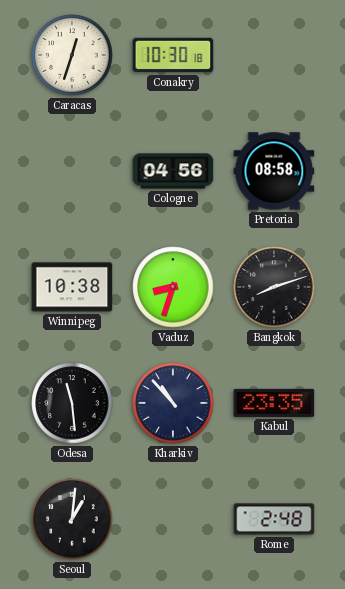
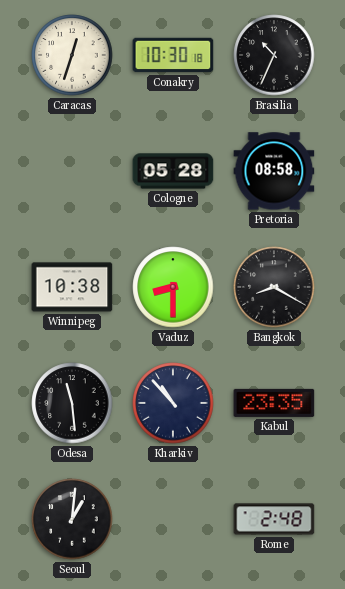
Brasilia: none -> 10:34
Cologne: 04:56 -> 05:28
Vaduz: 8:33 -> 8:30
Bangkok: 8:12 -> 8:20
